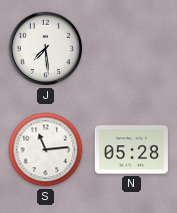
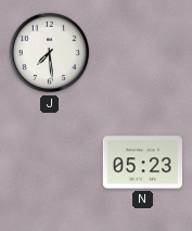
S: 11:14 -> none
N: 05:28 -> 05:23
